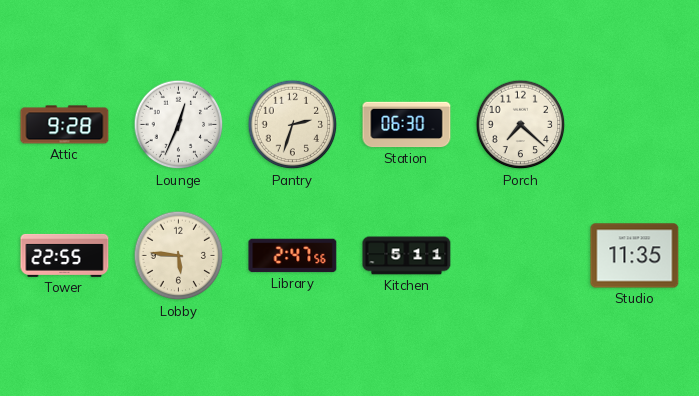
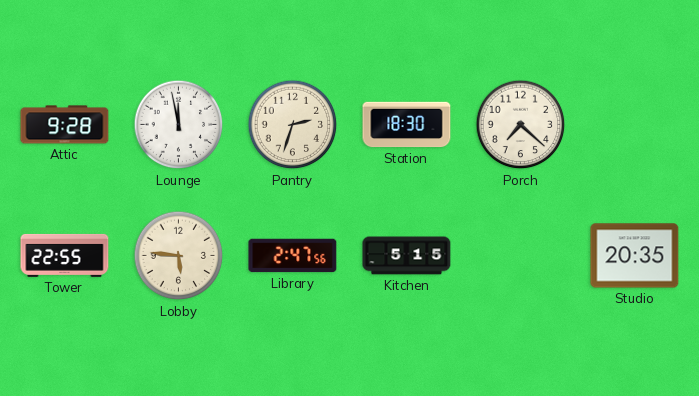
Lounge: 12:34 -> 11:58
Station: 06:30 -> 18:30
Kitchen: 5:11 -> 5:15
Studio: 11:35 -> 20:35
